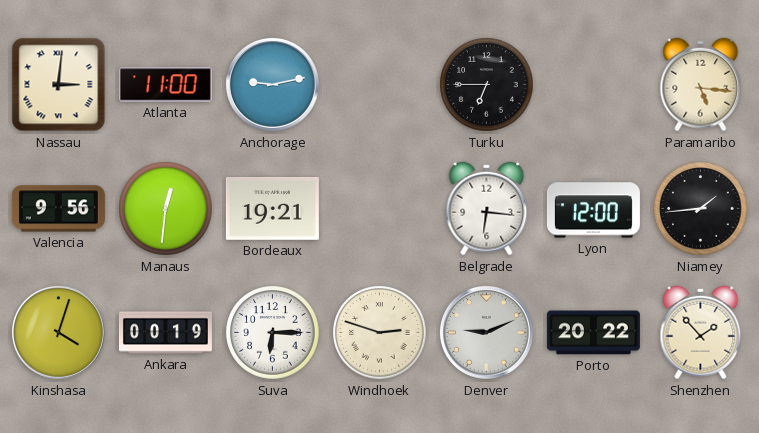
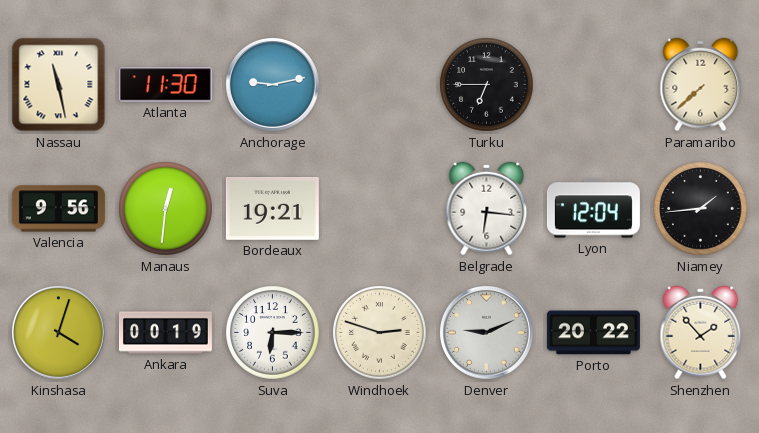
Nassau: 3:01 -> 11:28
Atlanta: 11:00 -> 11:30
Paramaribo: 5:16 -> 7:38
Lyon: 12:00 -> 12:04
